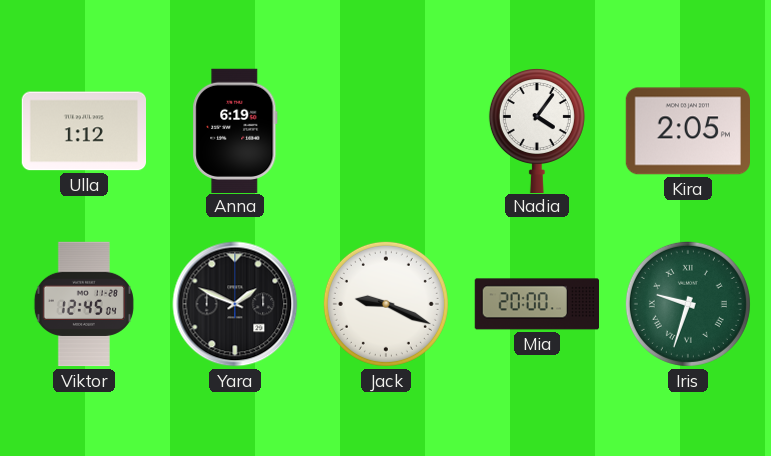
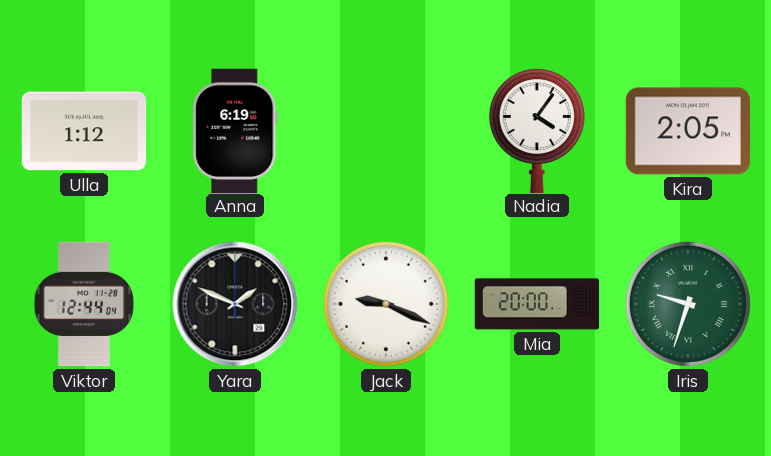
Viktor: 12:45 -> 12:44
